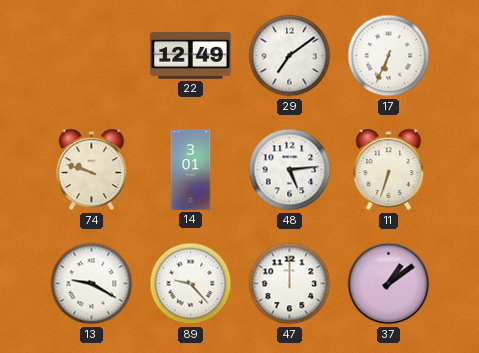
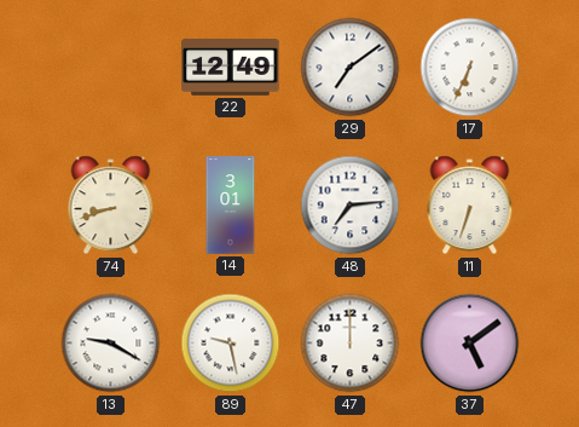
74: 9:48 -> 8:42
48: 5:14 -> 7:14
89: 9:23 -> 9:28
37: 1:09 -> 5:09
